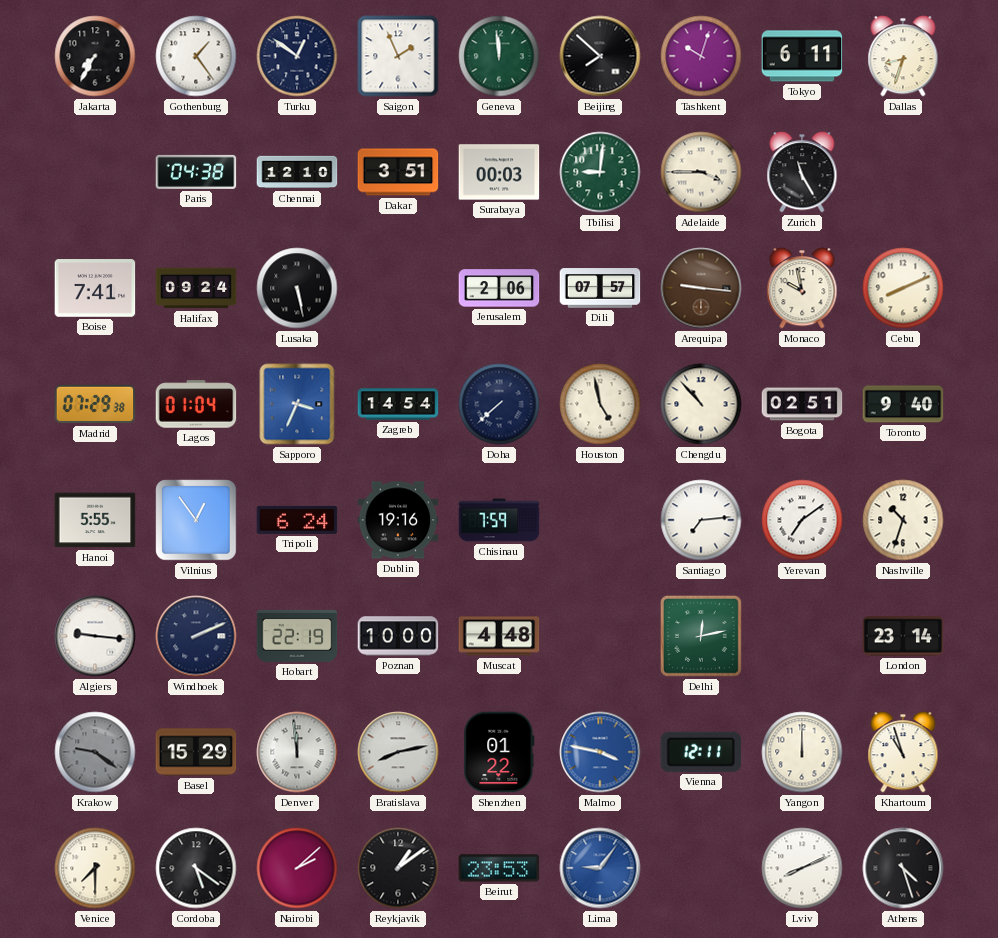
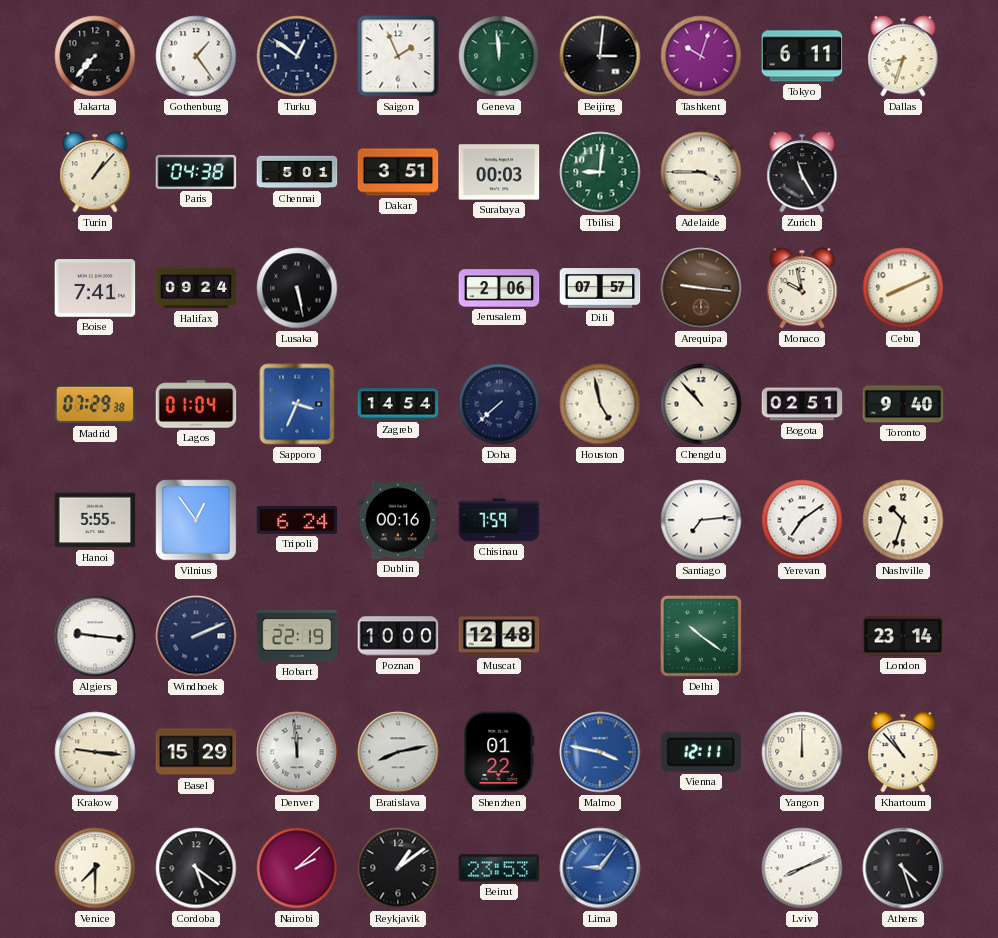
Jakarta: 7:35 -> 7:37
Beijing: 7:52 -> 3:01
Turin: none -> 1:07
Chennai: 12:10 -> 5:01
Dublin: 19:16 -> 00:16
Muscat: 4:48 -> 12:48
Delhi: 12:13 -> 10:21
Krakow: 9:21 -> 9:16
Krakow dial: grey -> cream
Khartoum: 10:57 -> 10:53
